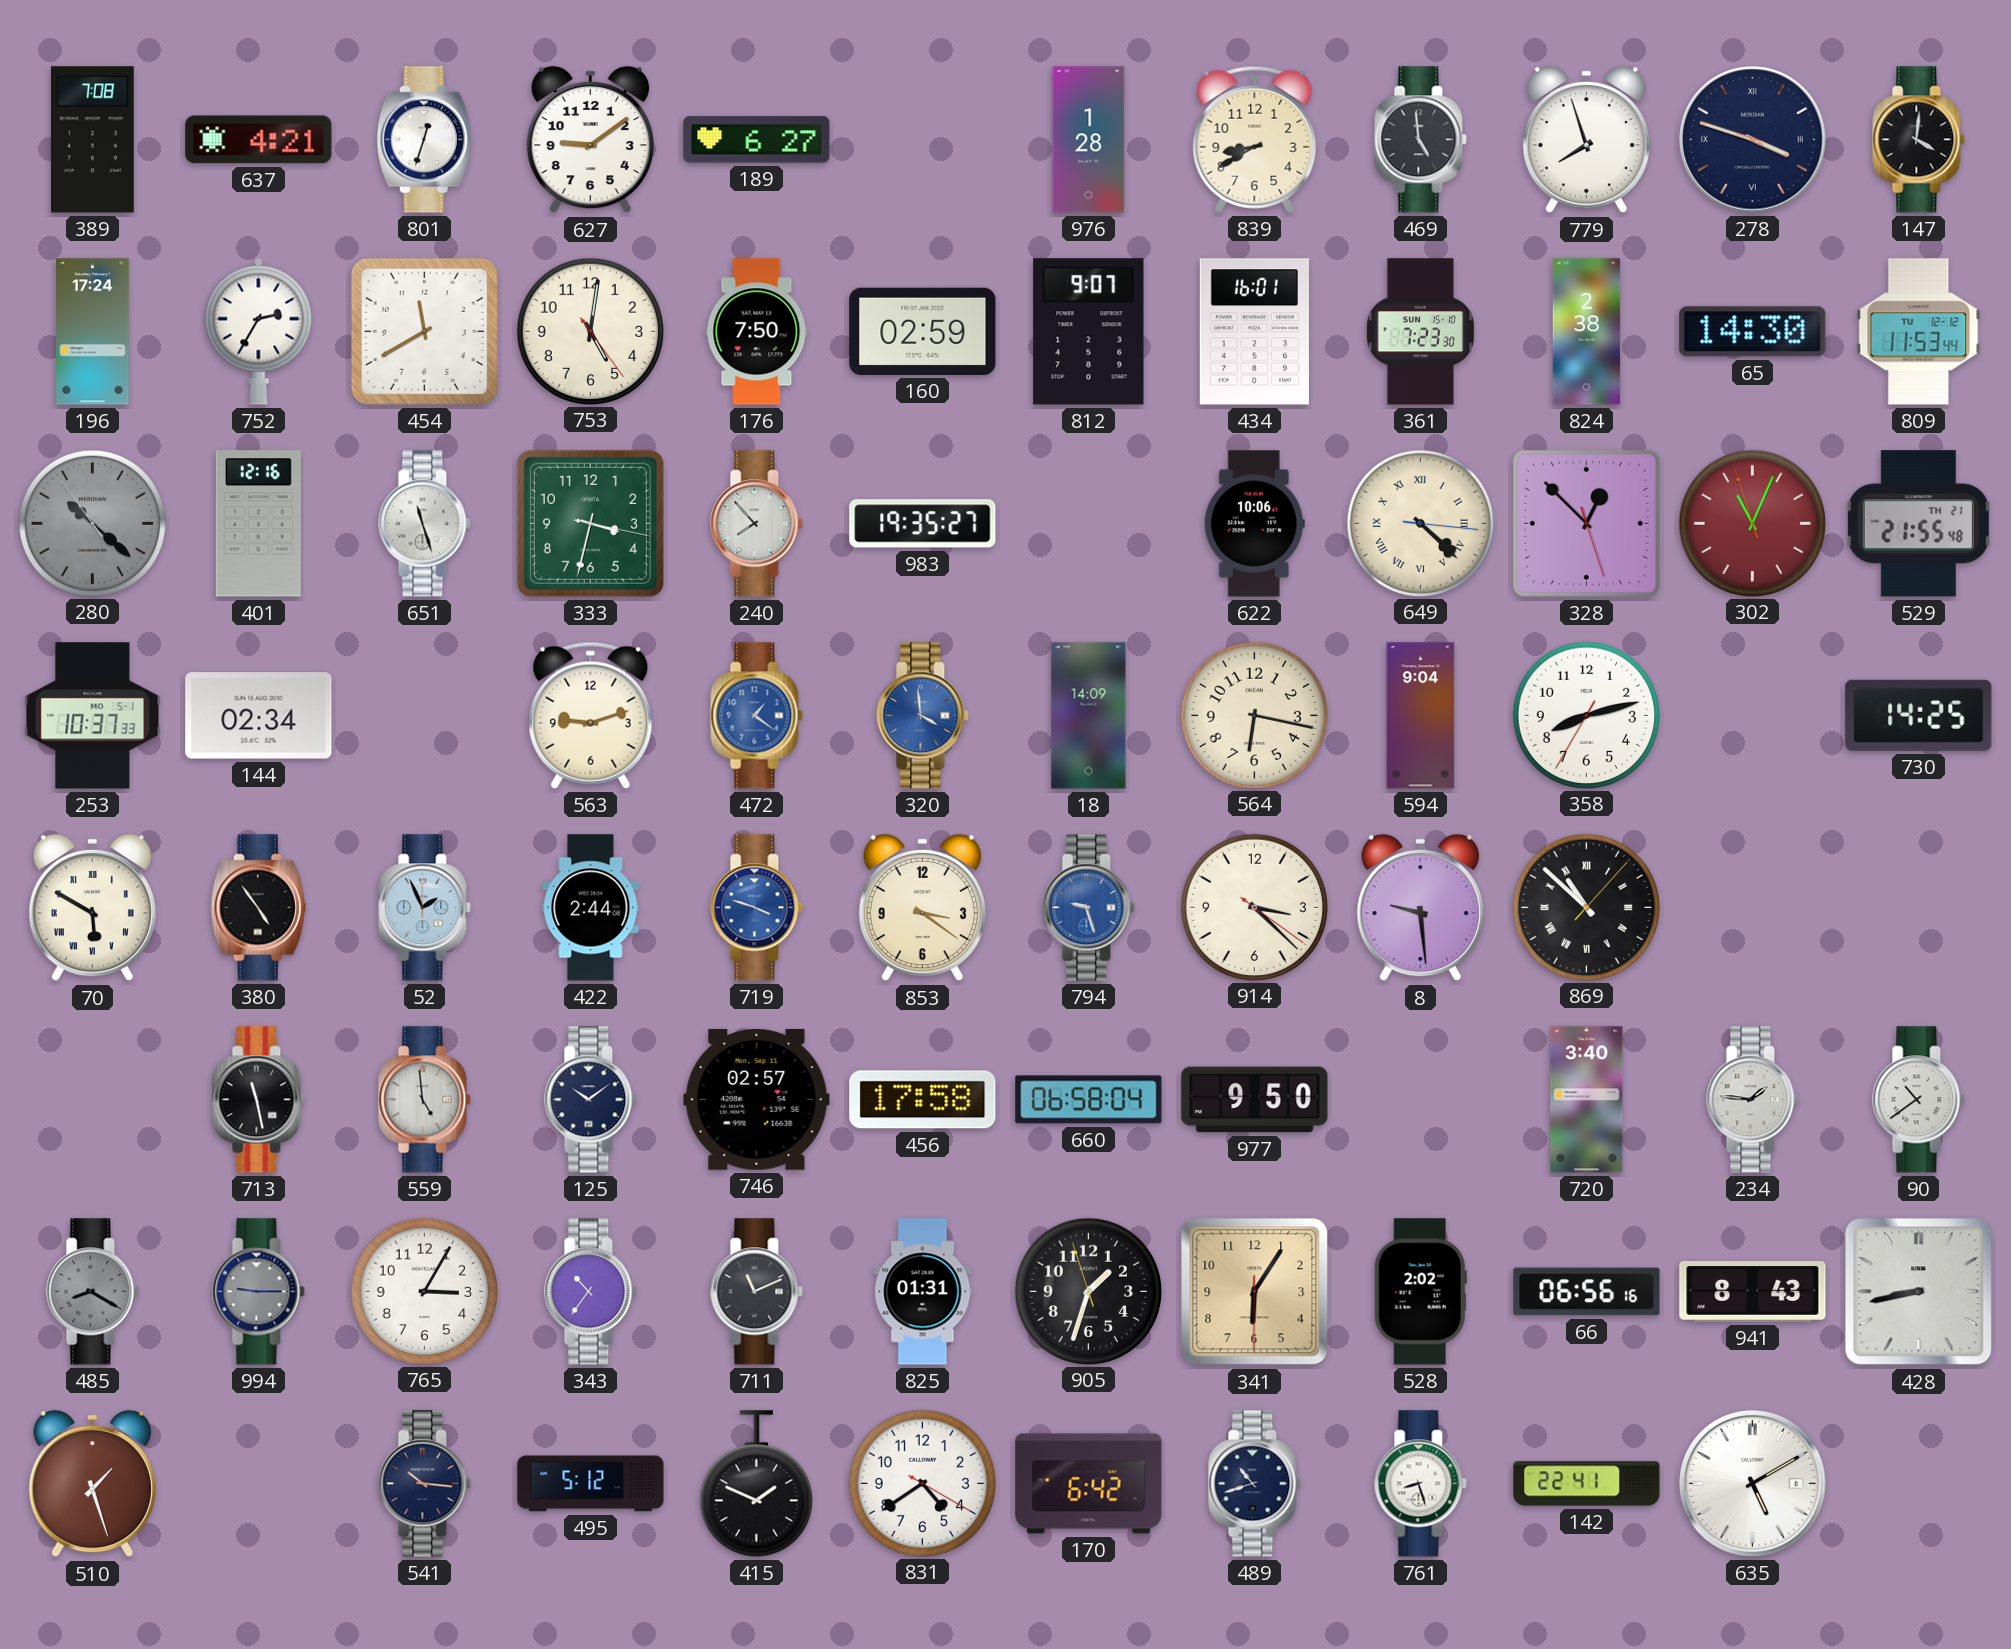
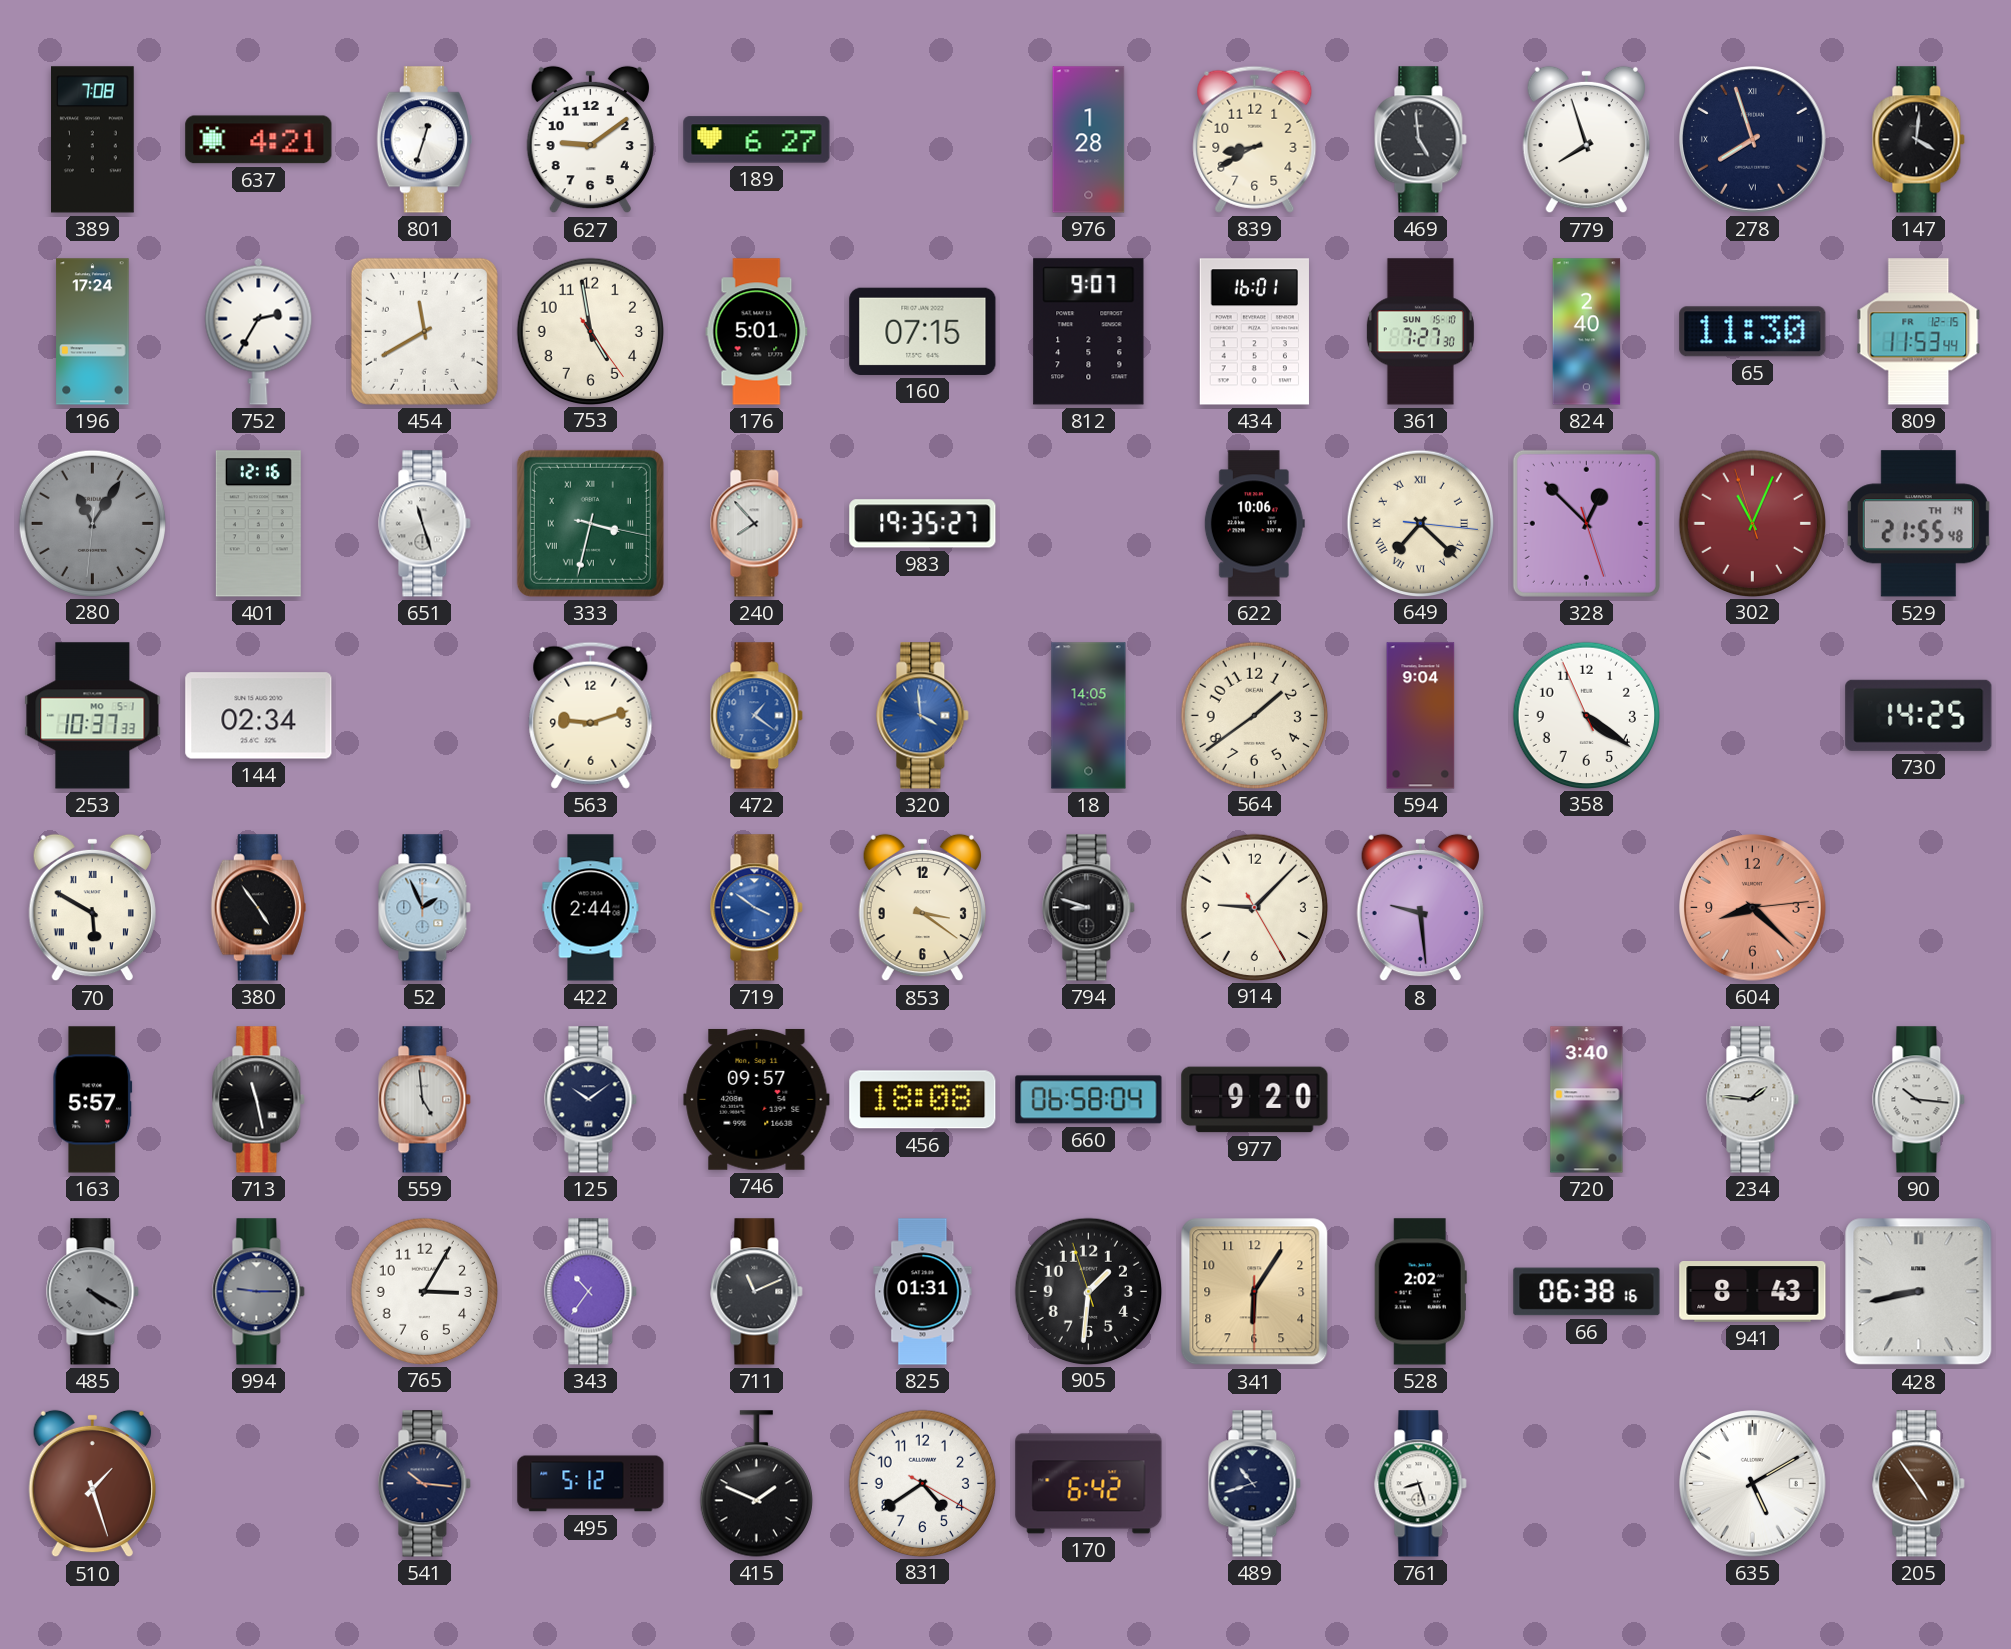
278: 3:48 -> 7:57
753: 5:01 -> 4:58
176: 7:50 -> 5:01
160: 02:59 -> 07:15
361: 7:23 -> 7:27
824: 2:38 -> 2:40
65: 14:30 -> 11:30
809 date: TU 12-12 -> FR 12-15
280: 10:21 -> 11:05
333 numerals: Arabic -> Roman
649: 4:22 -> 7:22
529 date: TH 21 -> TH 14
18: 14:09 -> 14:05
564: 6:17 -> 1:39
358: 8:12 -> 4:20
719: 3:48 -> 3:51
794: 9:27 -> 8:48
794 dial: blue -> black
914: 3:22 -> 9:07
869: 10:52 -> none
604: none -> 8:22
163: none -> 5:57
746: 02:57 -> 09:57
456: 17:58 -> 18:08
977: 9:50 -> 9:20
90: 10:39 -> 10:16
485: 8:20 -> 4:20
905: 1:32 -> 1:30
66: 06:56 -> 06:38
142: 22:41 -> none
205: none -> 4:54
